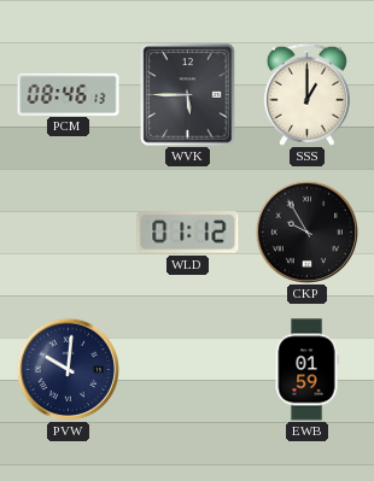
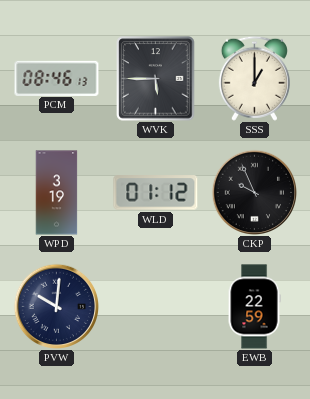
WPD: none -> 3:19
CKP: 9:55 -> 9:56
EWB: 01:59 -> 22:59
